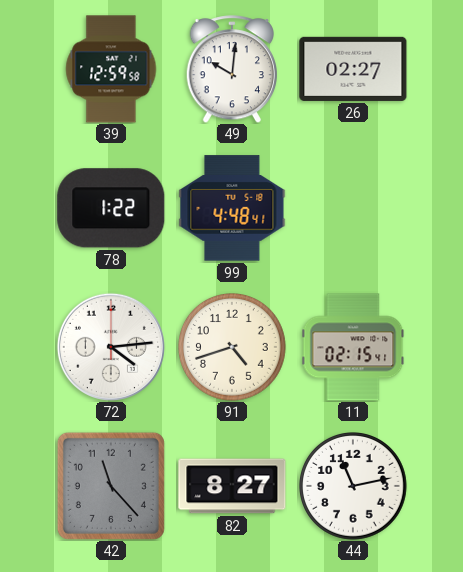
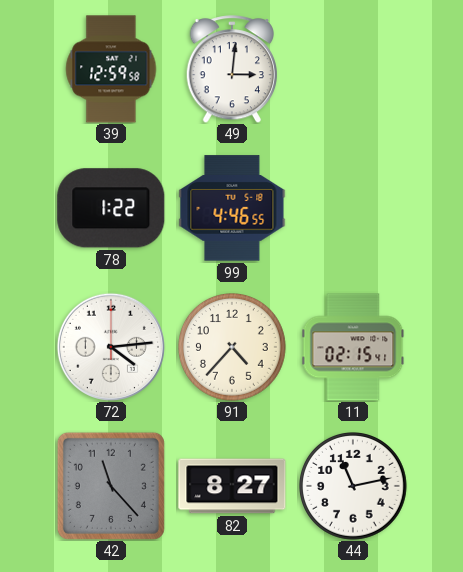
49: 10:01 -> 3:01
26: 02:27 -> none
99: 4:48 -> 4:46
91: 4:42 -> 4:37
